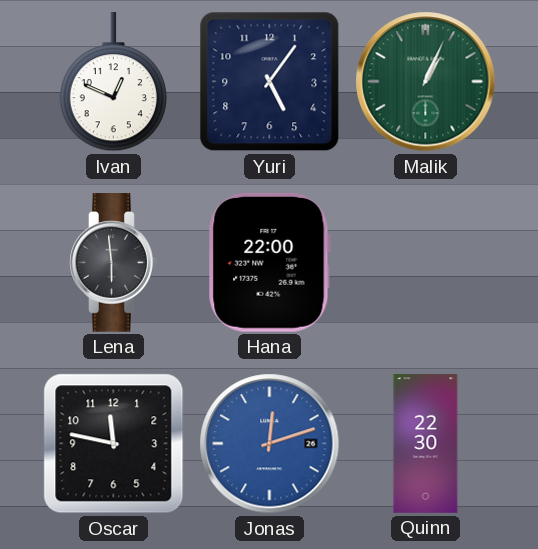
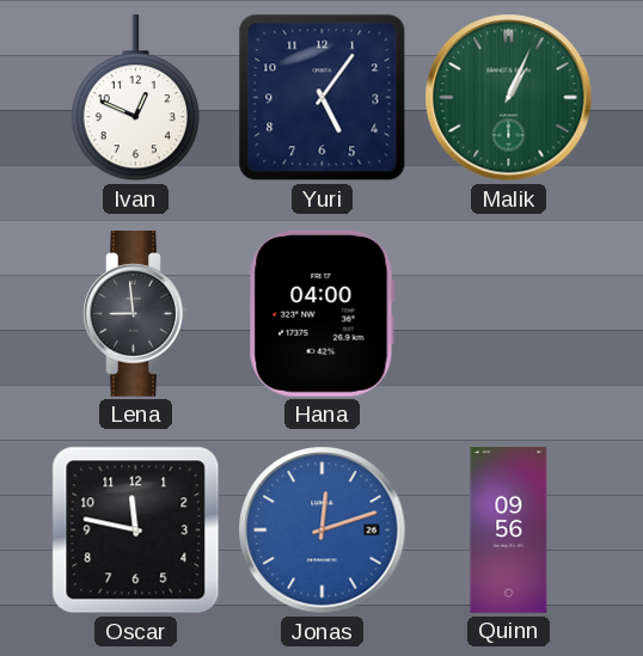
Lena: 5:59 -> 8:59
Hana: 22:00 -> 04:00
Quinn: 22:30 -> 09:56
